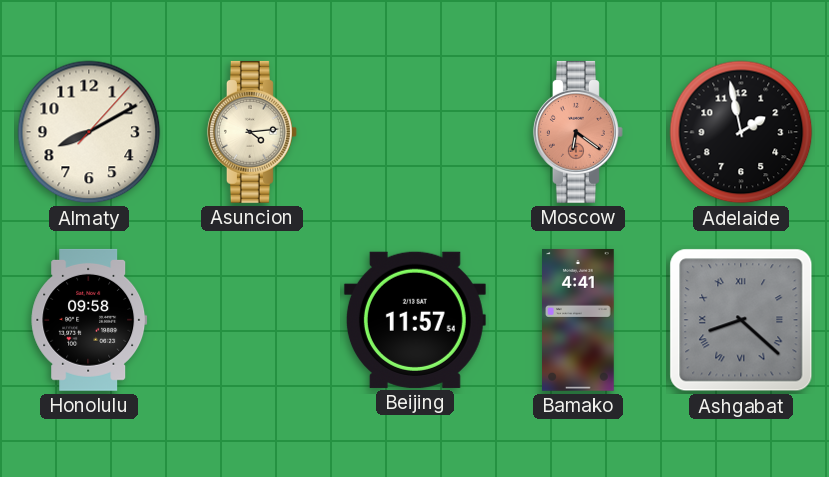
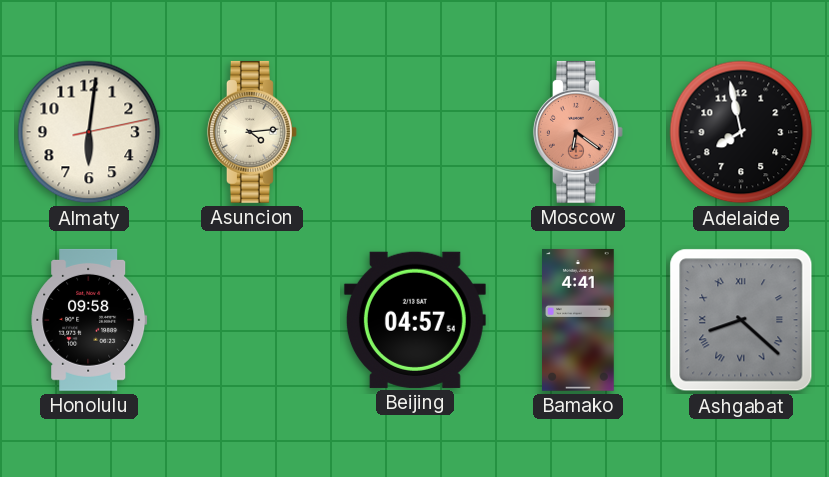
Almaty: 8:10 -> 6:01
Adelaide: 1:58 -> 7:58
Beijing: 11:57 -> 04:57
